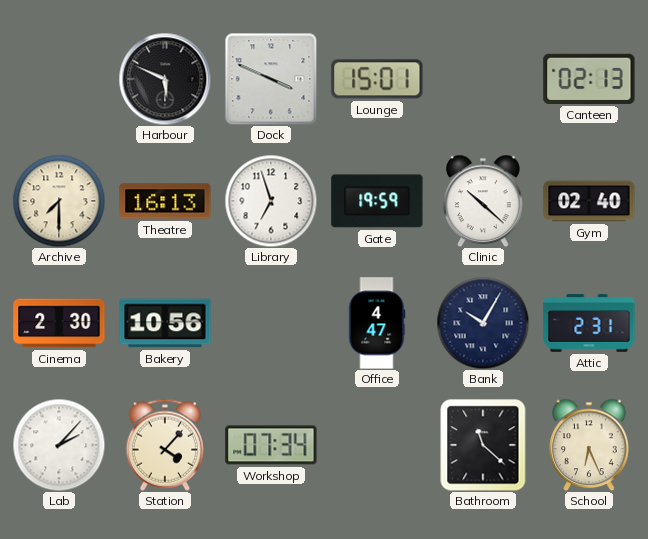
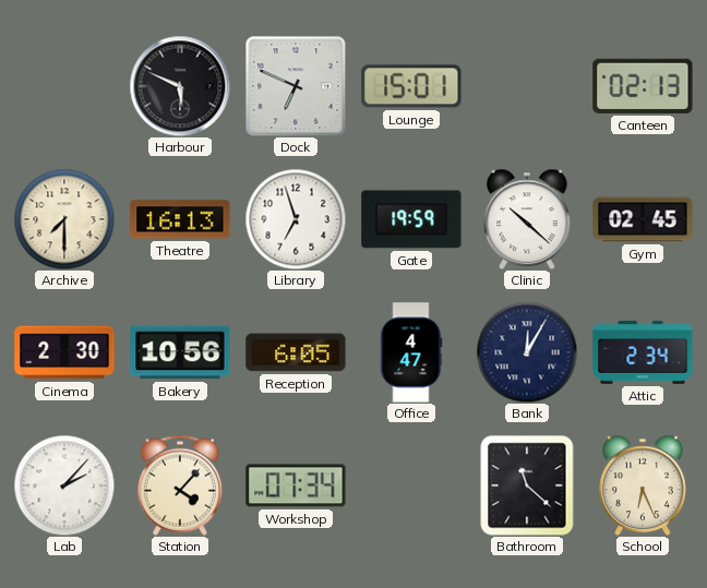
Dock: 3:49 -> 6:49
Gym: 02:40 -> 02:45
Reception: none -> 6:05
Bank: 10:05 -> 12:05
Attic: 2:31 -> 2:34
